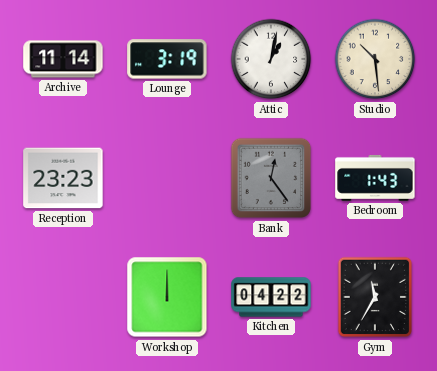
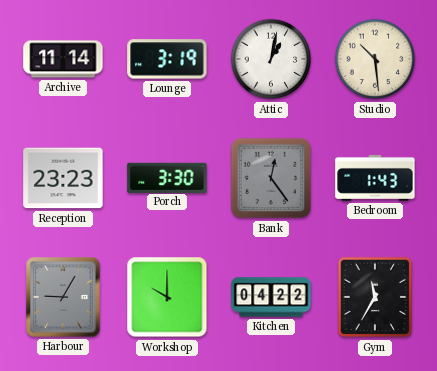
Porch: none -> 3:30
Harbour: none -> 9:05
Workshop: 12:00 -> 10:00
